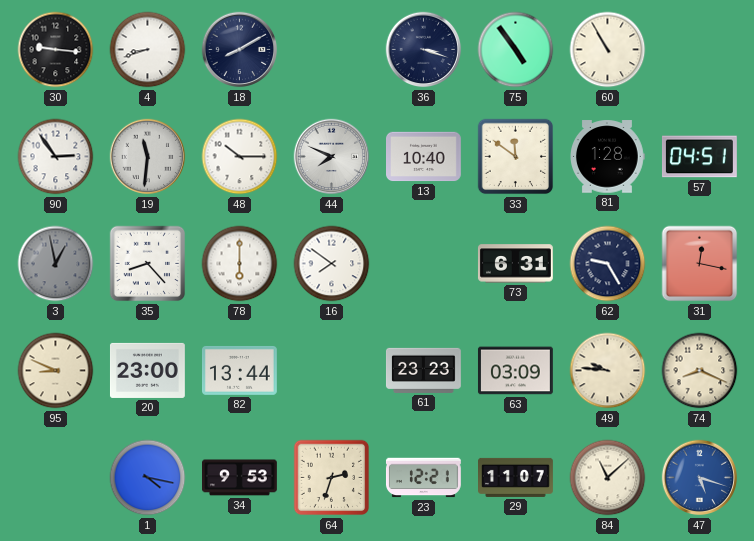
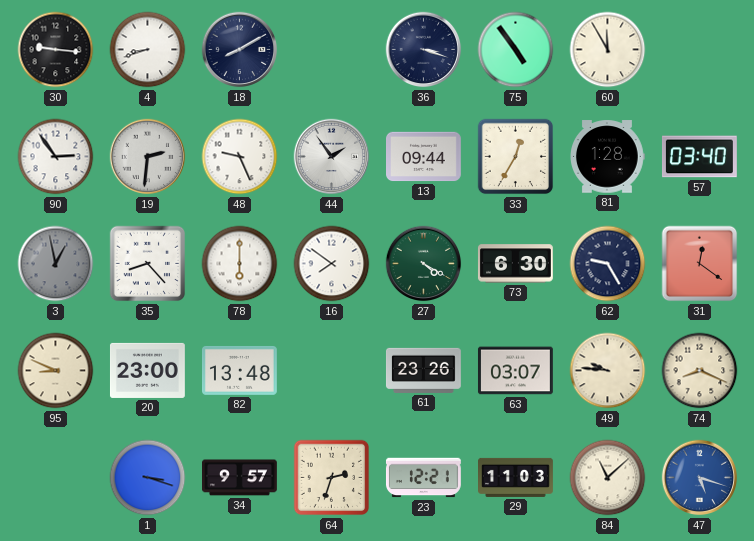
60: 10:55 -> 11:55
19: 11:31 -> 2:31
48: 10:15 -> 9:26
44: 7:49 -> 1:54
13: 10:40 -> 09:44
33: 11:51 -> 12:35
57: 04:51 -> 03:40
27: none -> 4:20
73: 6:31 -> 6:30
31: 12:17 -> 12:21
82: 13:44 -> 13:48
61: 23:23 -> 23:26
63: 03:09 -> 03:07
1: 4:17 -> 3:18
34: 9:53 -> 9:57
29: 11:07 -> 11:03
